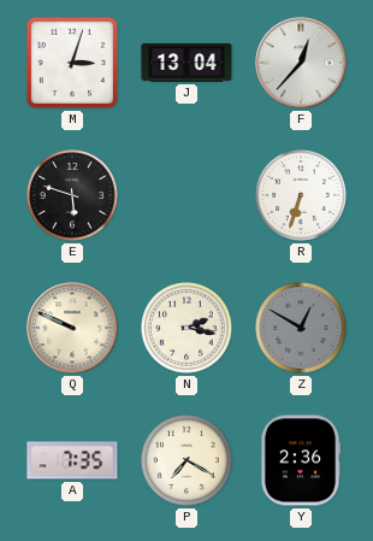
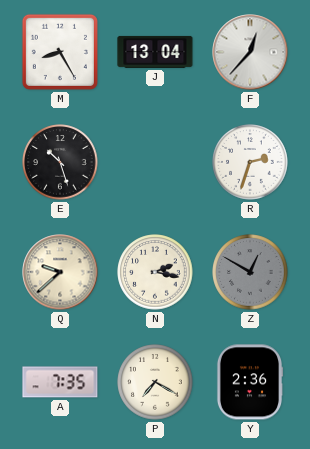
M: 3:03 -> 8:25
E: 5:48 -> 10:27
R: 6:33 -> 2:33
Q: 9:49 -> 9:38
